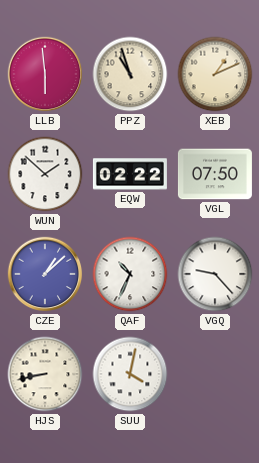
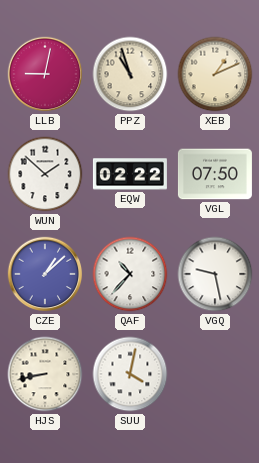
LLB: 5:59 -> 9:02
QAF: 10:34 -> 10:37
VGQ: 9:23 -> 9:28
